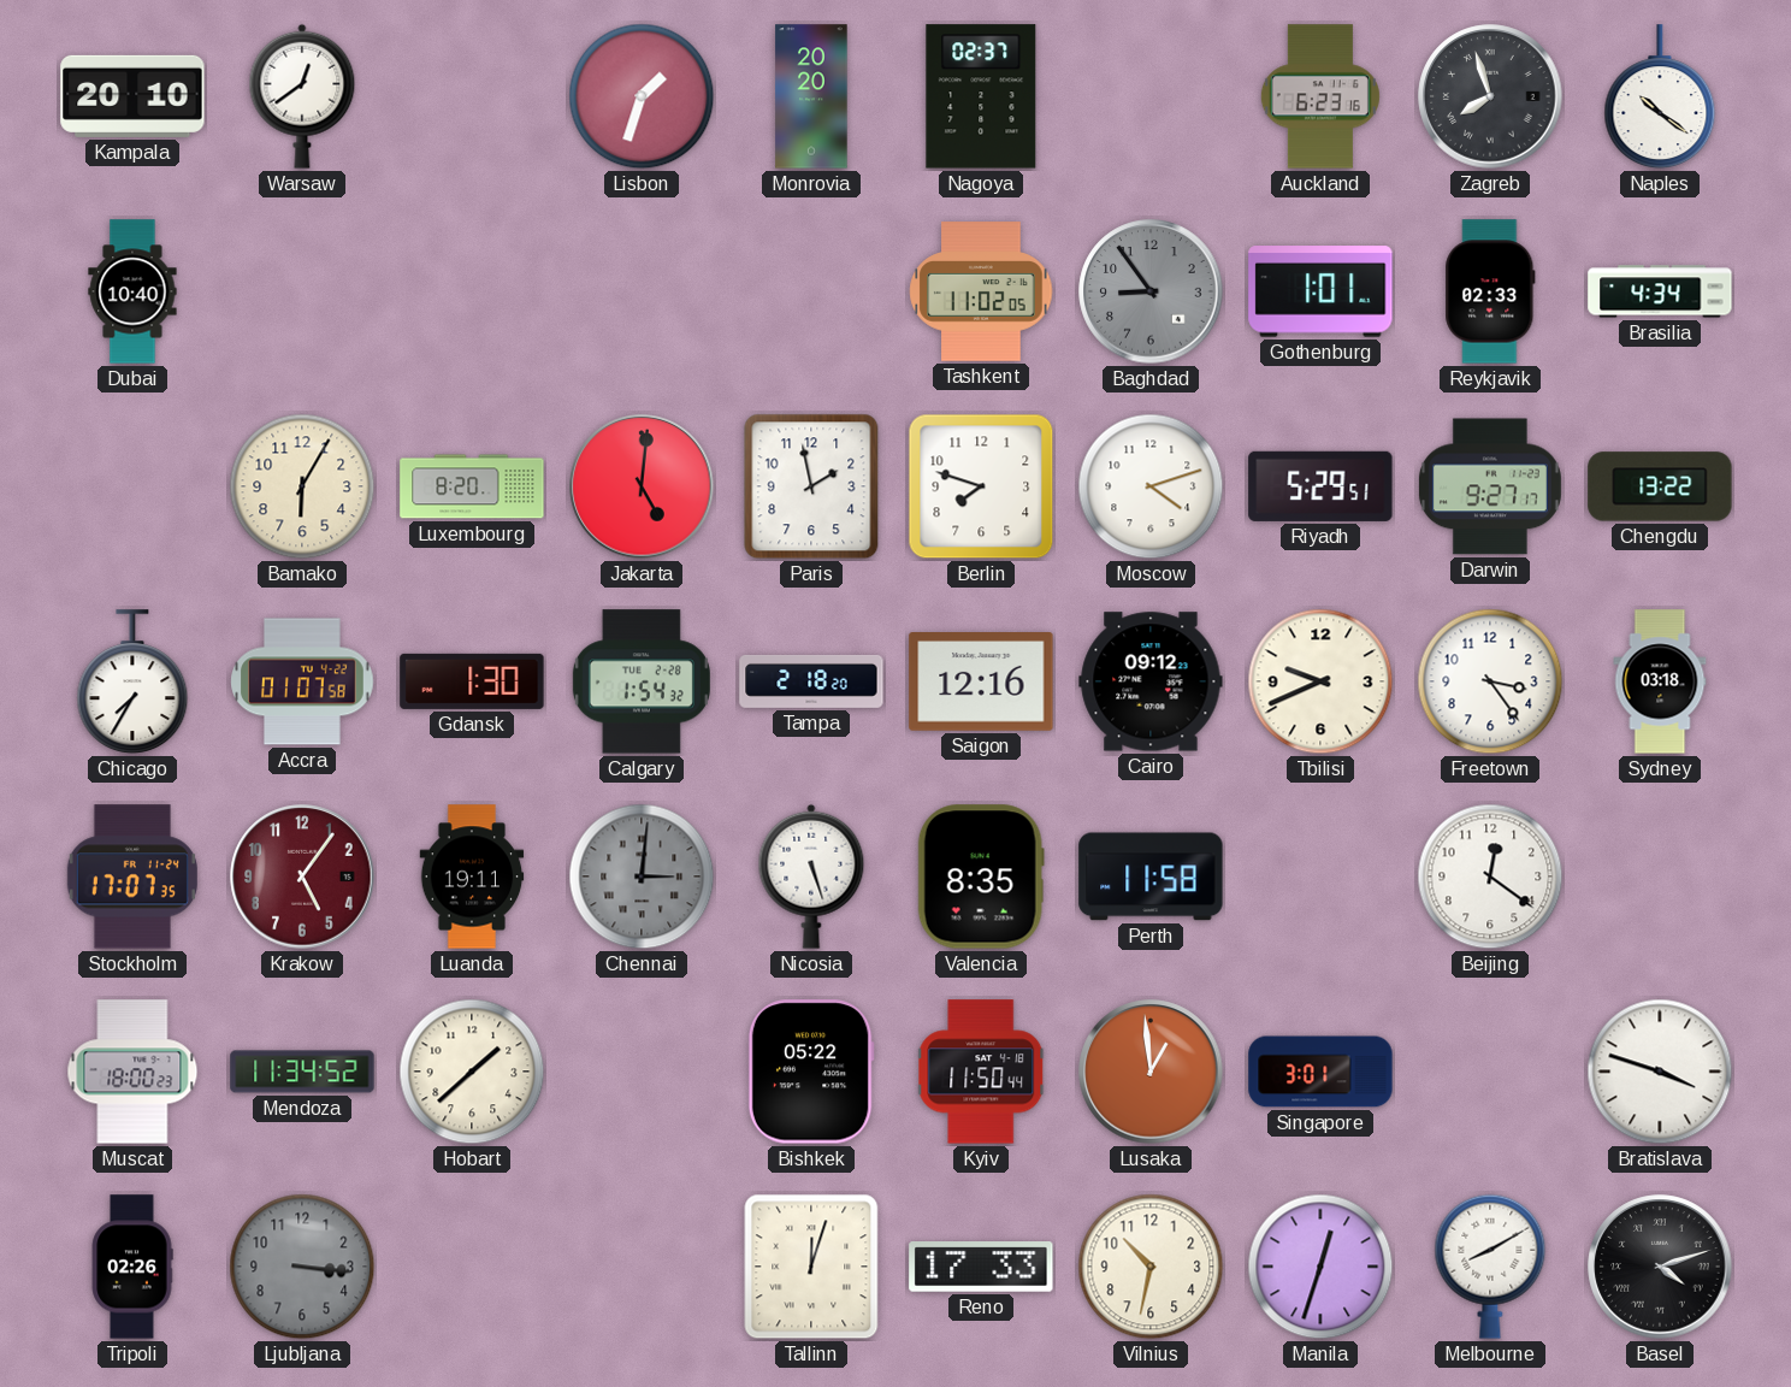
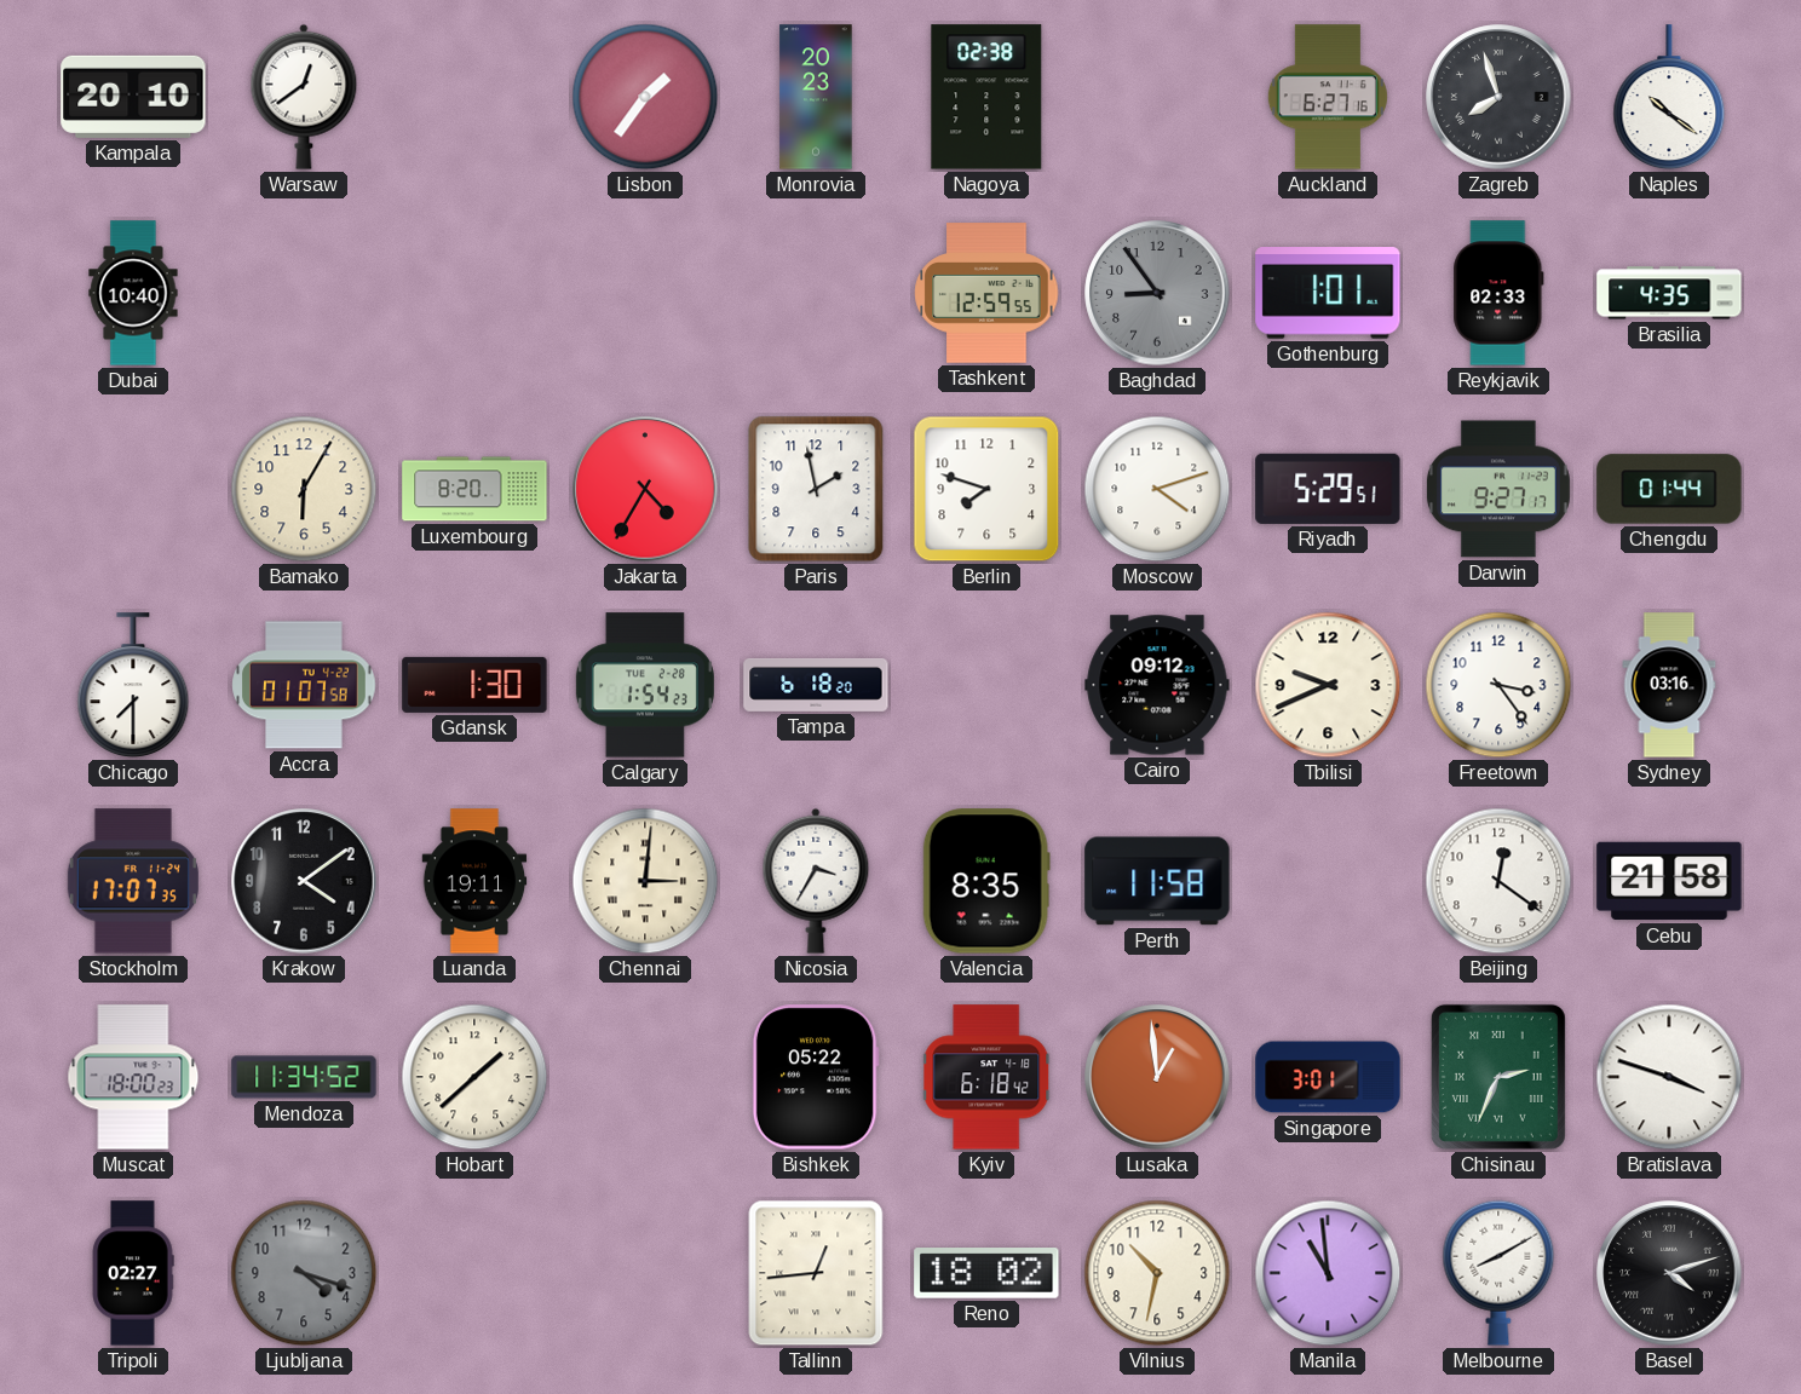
Lisbon: 1:33 -> 1:36
Monrovia: 20:20 -> 20:23
Nagoya: 02:37 -> 02:38
Auckland: 6:23 -> 6:27
Tashkent: 11:02 -> 12:59
Brasilia: 4:34 -> 4:35
Jakarta: 5:01 -> 4:35
Chengdu: 13:22 -> 01:44
Chicago: 7:35 -> 7:30
Calgary: 1:54:32 -> 1:54:23
Tampa: 2:18 -> 6:18
Saigon: 12:16 -> none
Sydney: 03:18 -> 03:16
Krakow: 5:06 -> 4:09
Krakow dial: burgundy -> black
Chennai dial: grey -> cream
Nicosia: 5:27 -> 3:35
Cebu: none -> 21:58
Kyiv: 11:50 -> 6:18
Chisinau: none -> 2:34
Tripoli: 02:26 -> 02:27
Ljubljana: 3:16 -> 4:18
Tallinn: 12:03 -> 12:44
Reno: 17:33 -> 18:02
Manila: 12:33 -> 10:59
